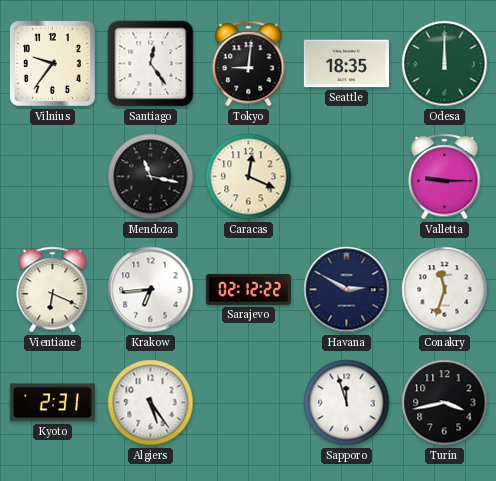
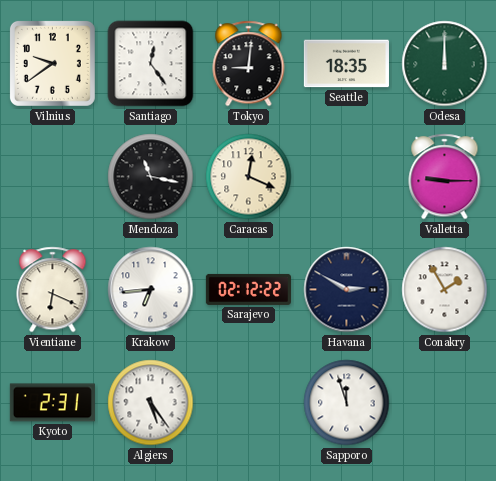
Vilnius: 9:36 -> 9:39
Conakry: 11:33 -> 1:55
Turin: 3:43 -> none
